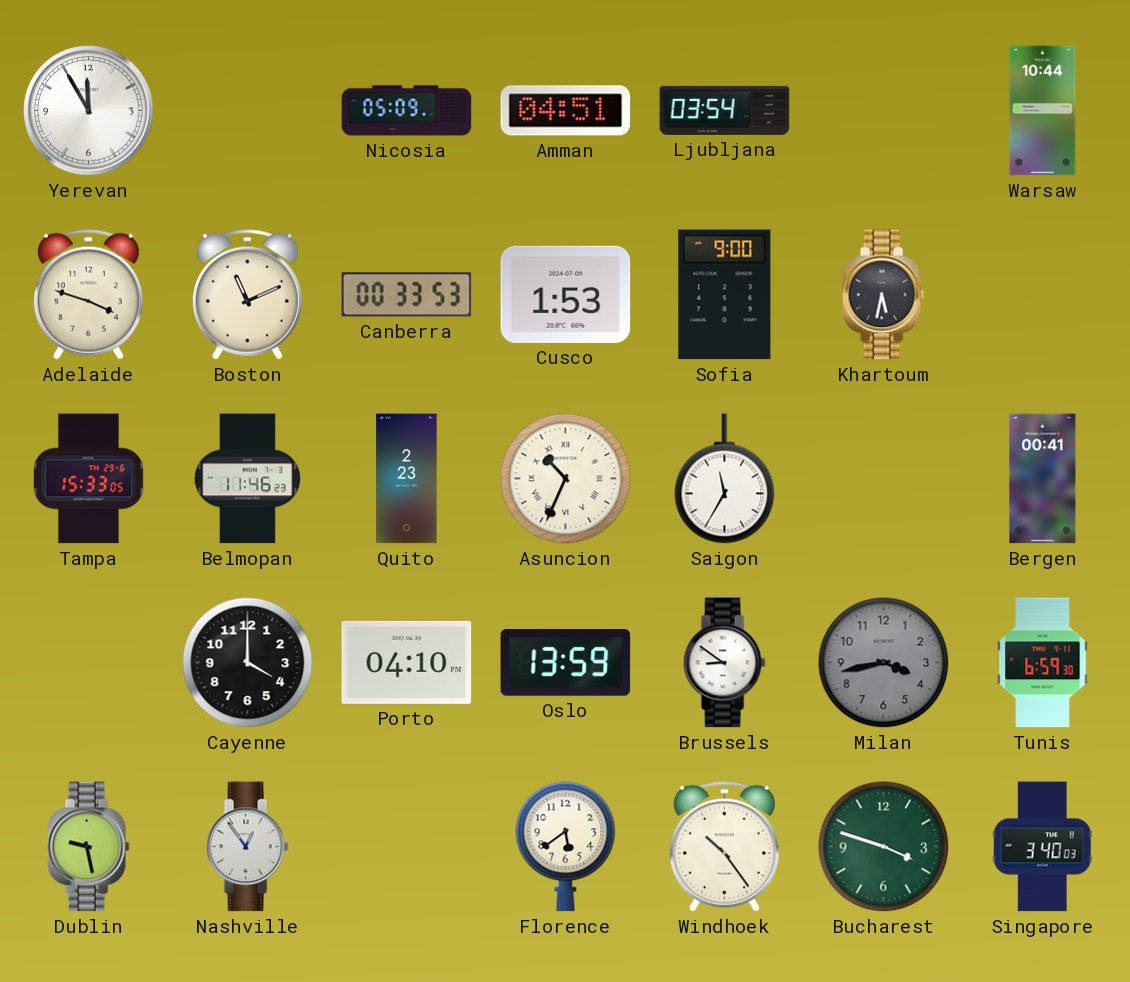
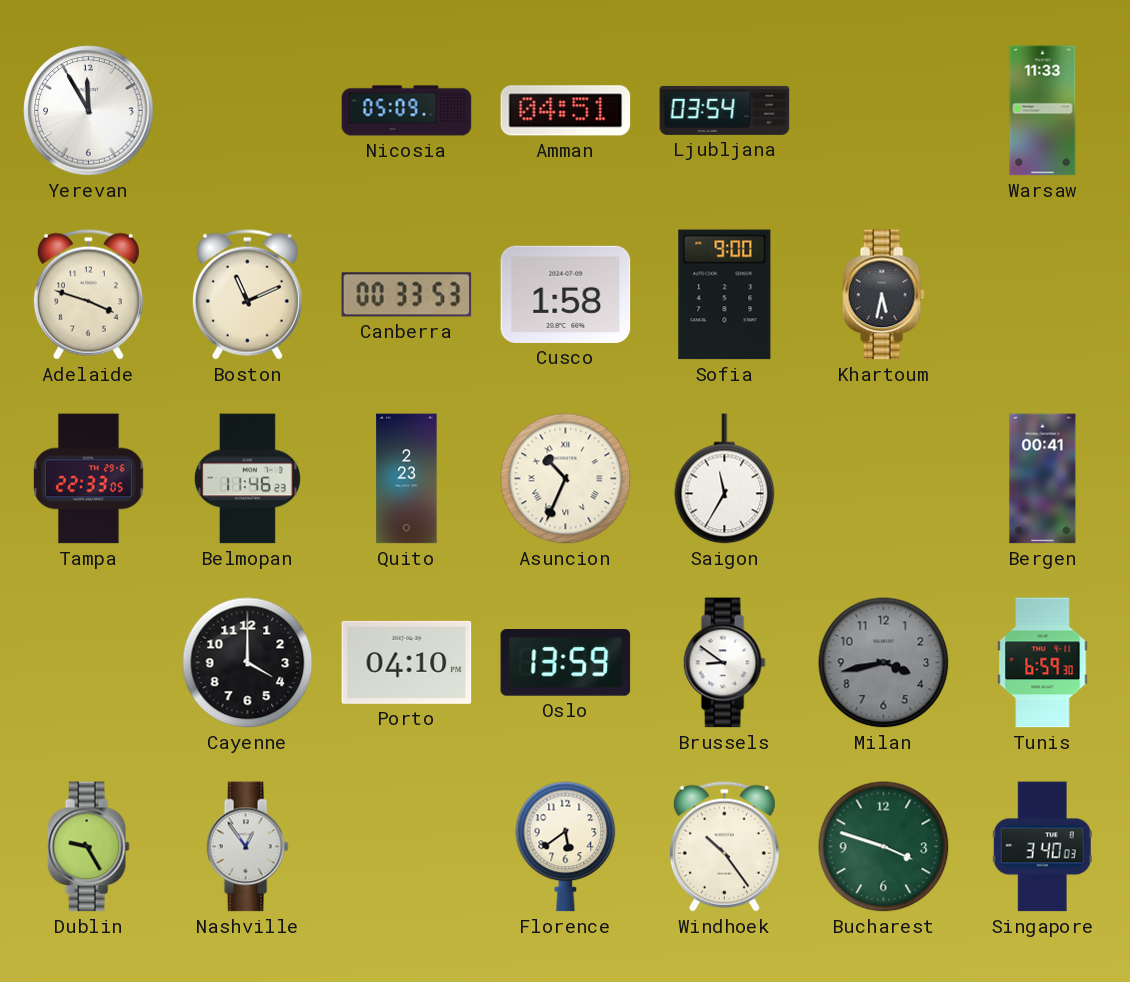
Warsaw: 10:44 -> 11:33
Cusco: 1:53 -> 1:58
Tampa: 15:33 -> 22:33
Dublin: 9:28 -> 9:25
